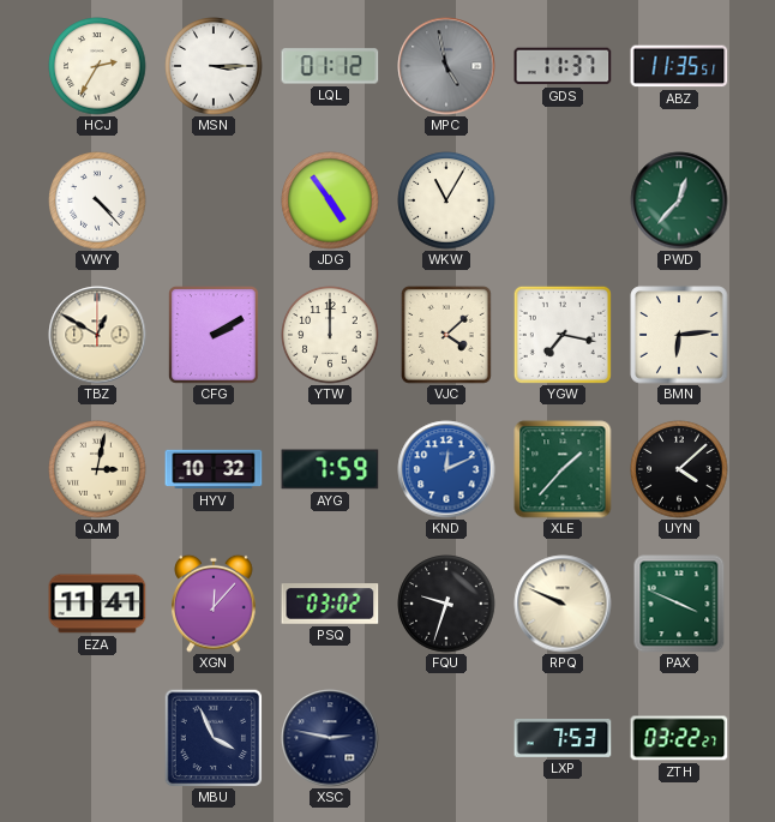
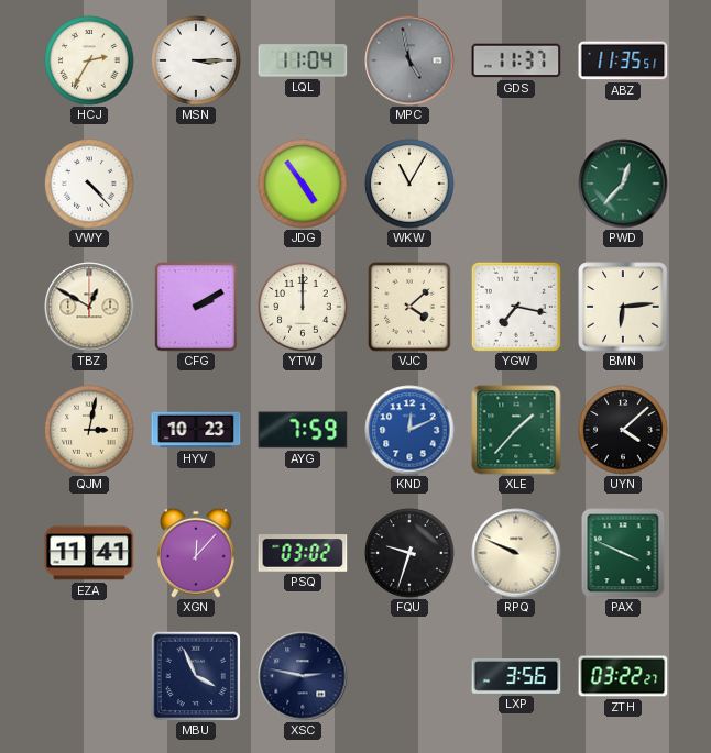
LQL: 01:12 -> 11:04
HYV: 10:32 -> 10:23
LXP: 7:53 -> 3:56
